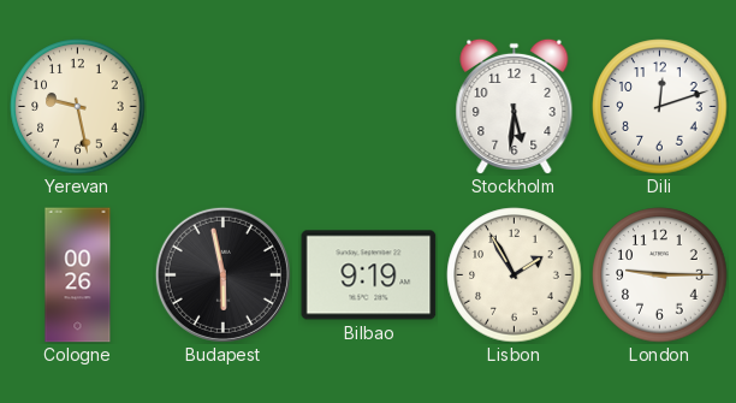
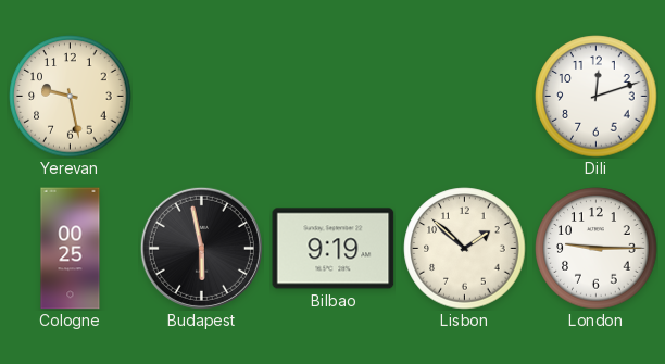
Stockholm: 5:31 -> none
Cologne: 00:26 -> 00:25
Lisbon: 1:55 -> 1:52
